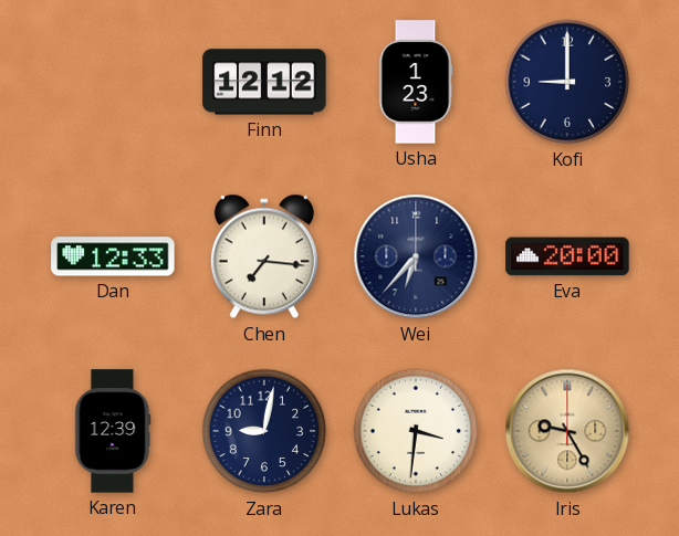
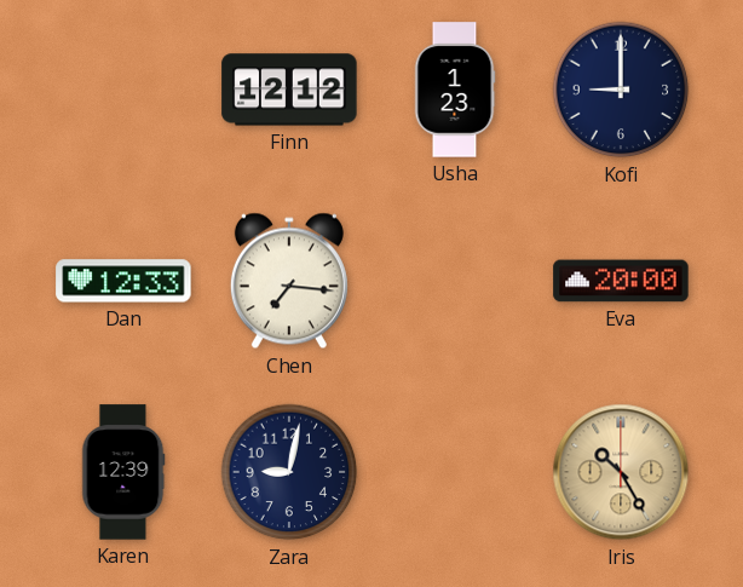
Wei: 6:37 -> none
Lukas: 3:31 -> none
Iris: 9:25 -> 10:25
